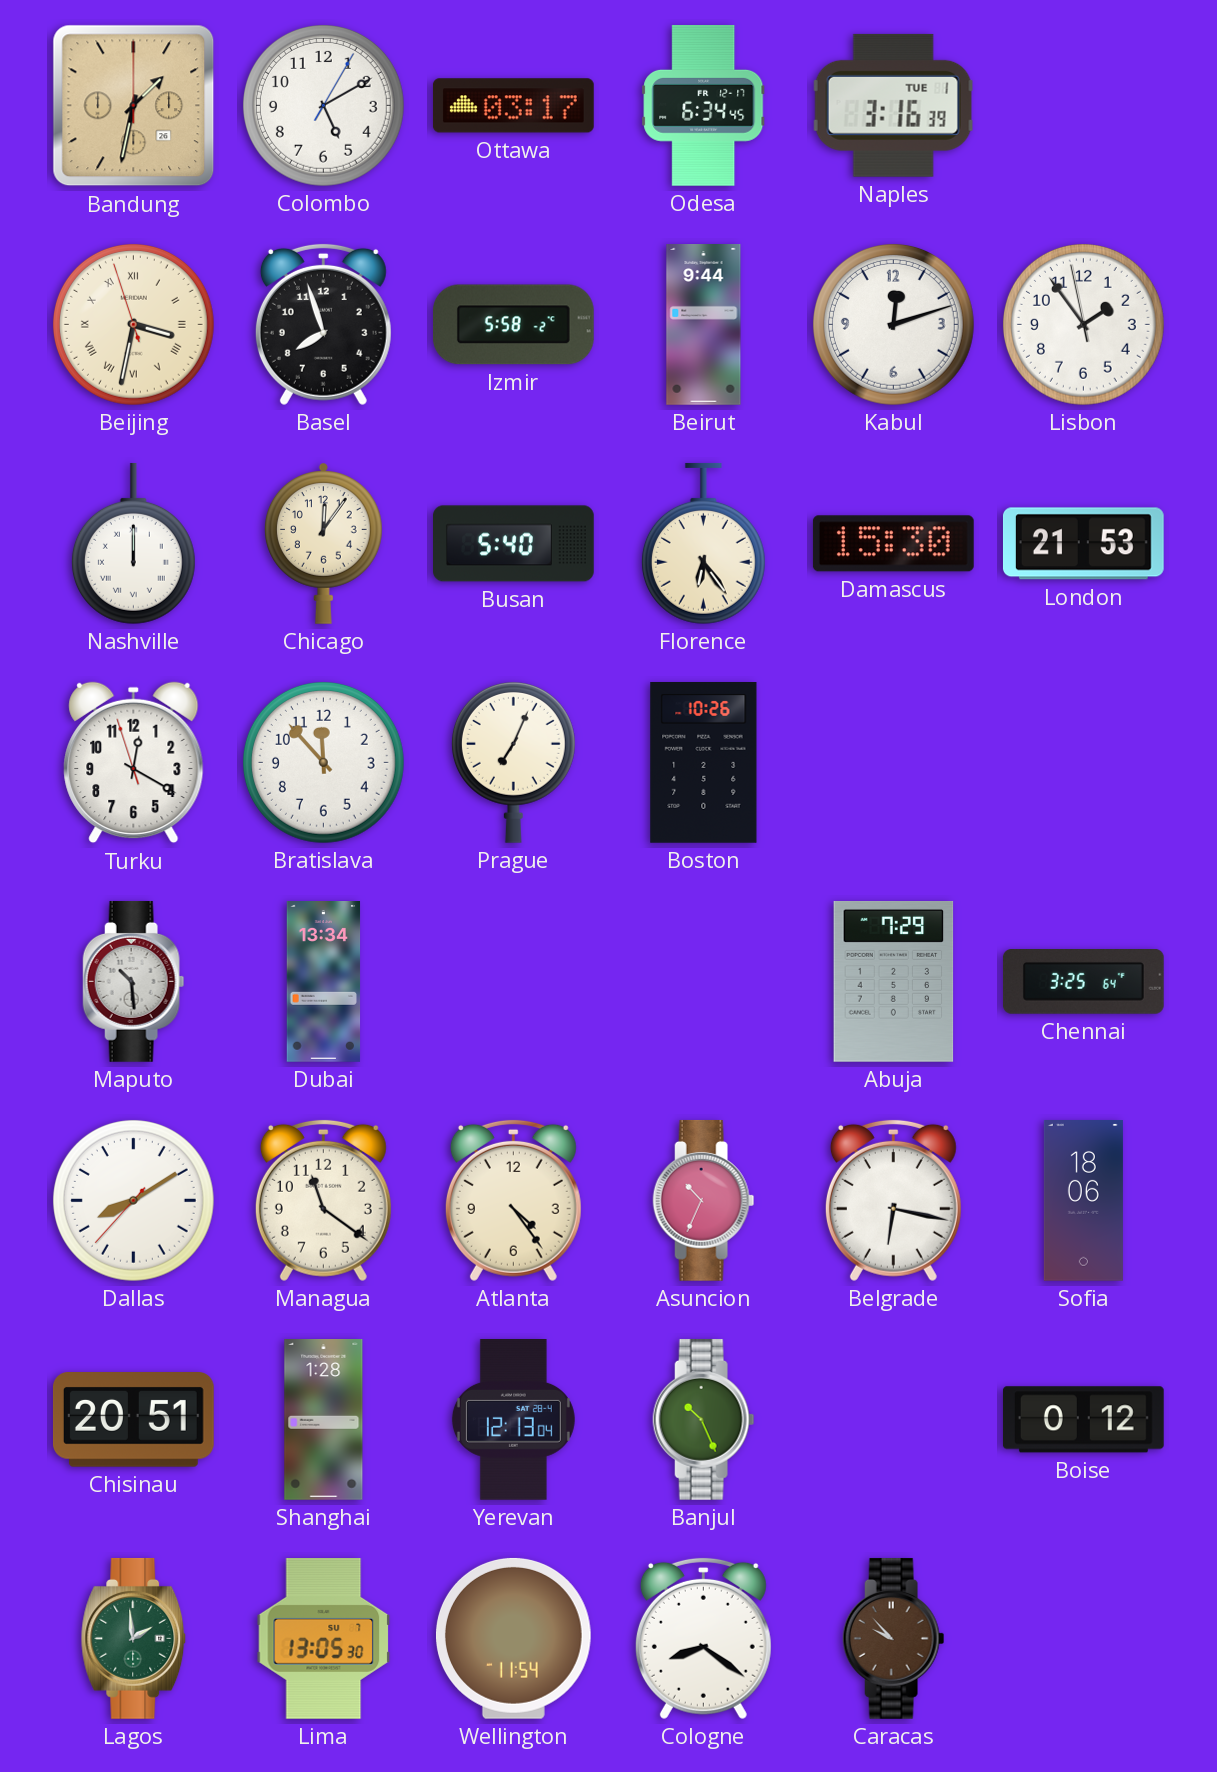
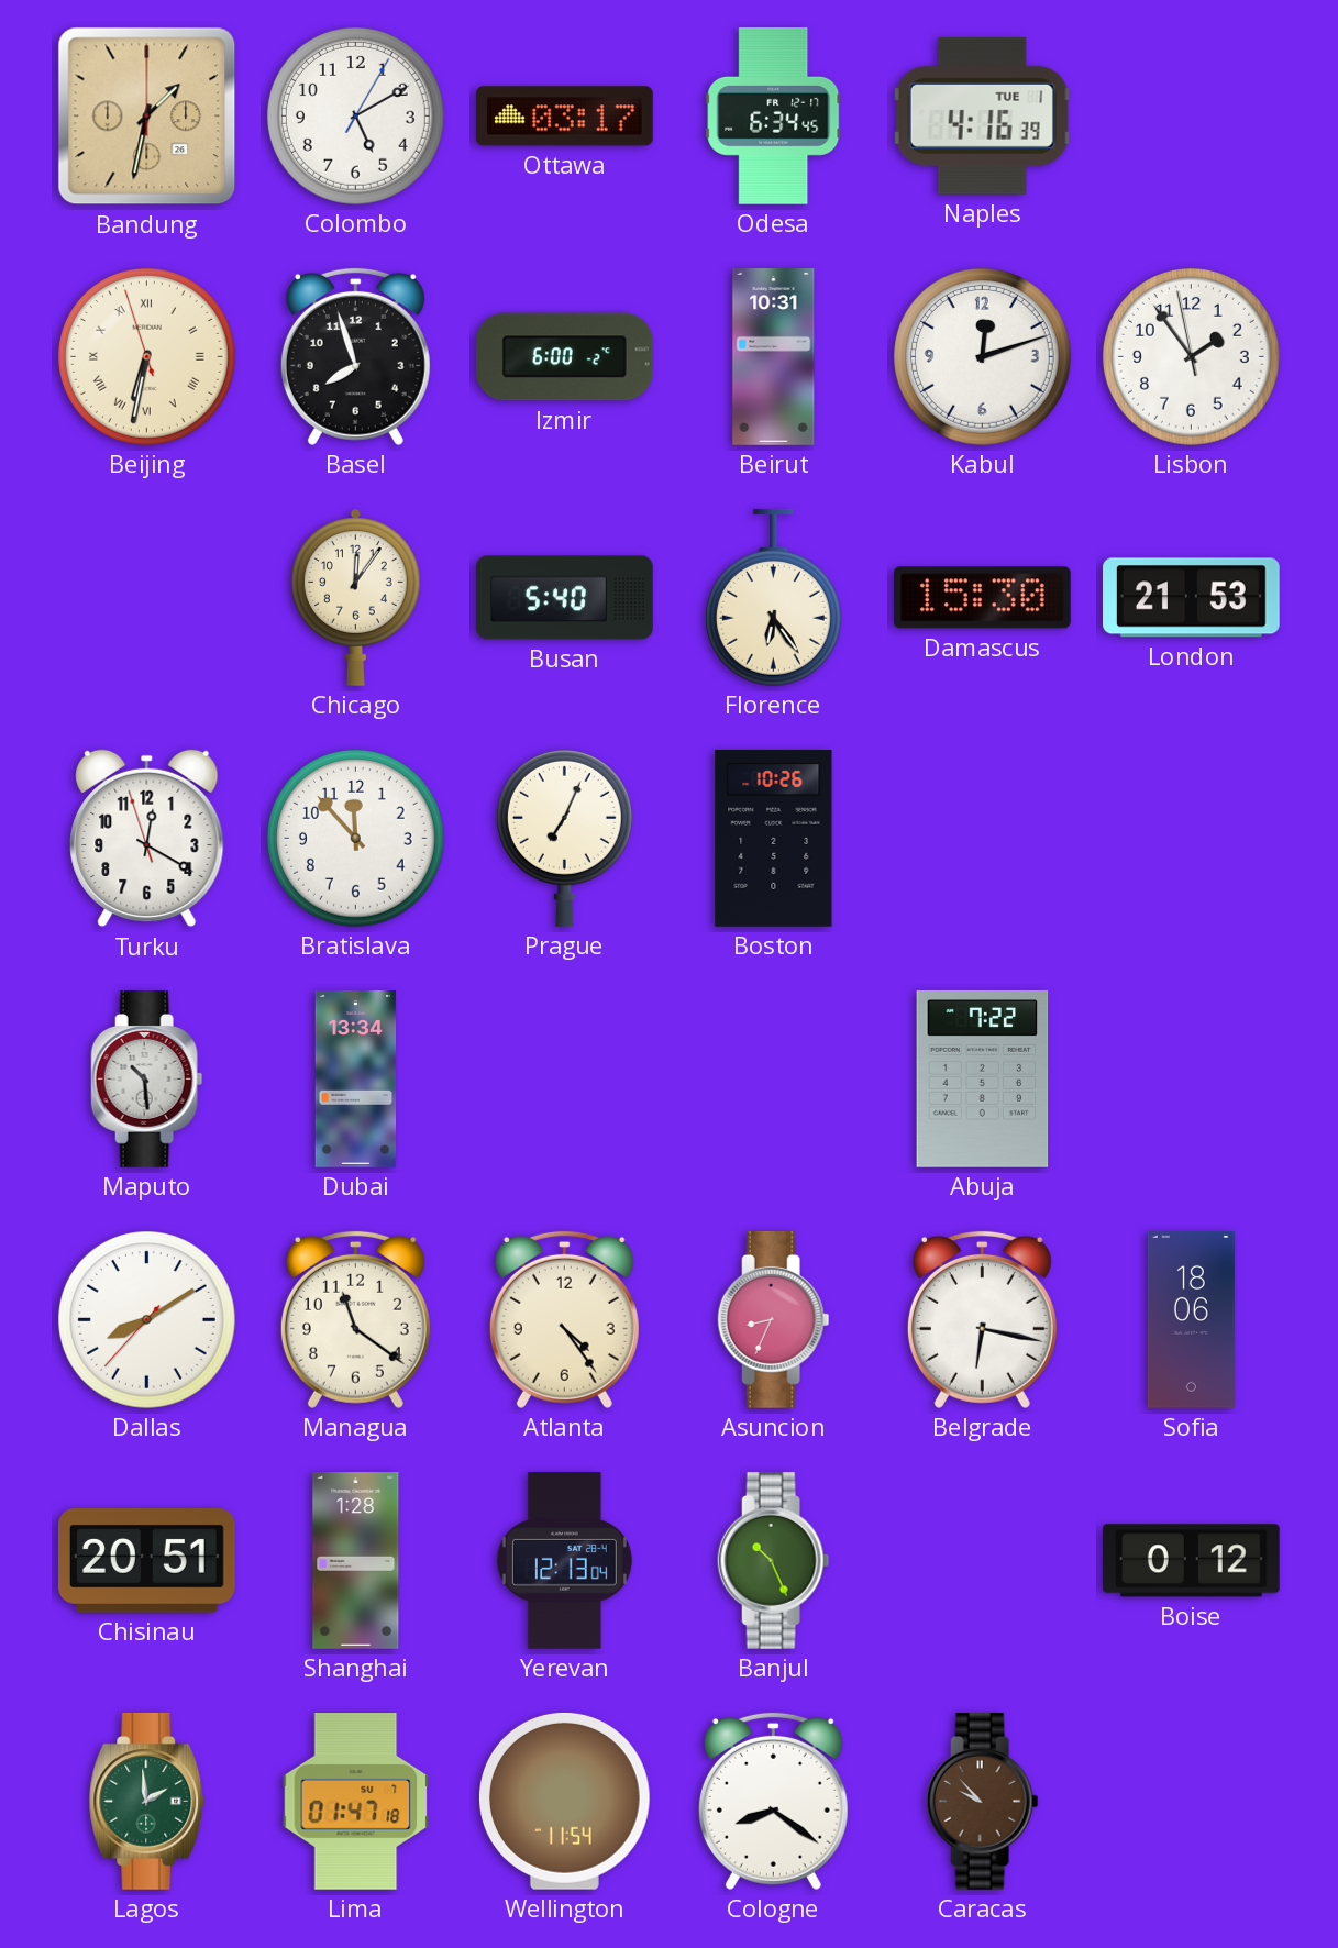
Naples: 3:16 -> 4:16
Beijing: 3:31 -> 6:31
Izmir: 5:58 -> 6:00
Beirut: 9:44 -> 10:31
Nashville: 12:00 -> none
Abuja: 7:29 -> 7:22
Chennai: 3:25 -> none
Asuncion: 10:34 -> 8:34
Lima: 13:05 -> 01:47
